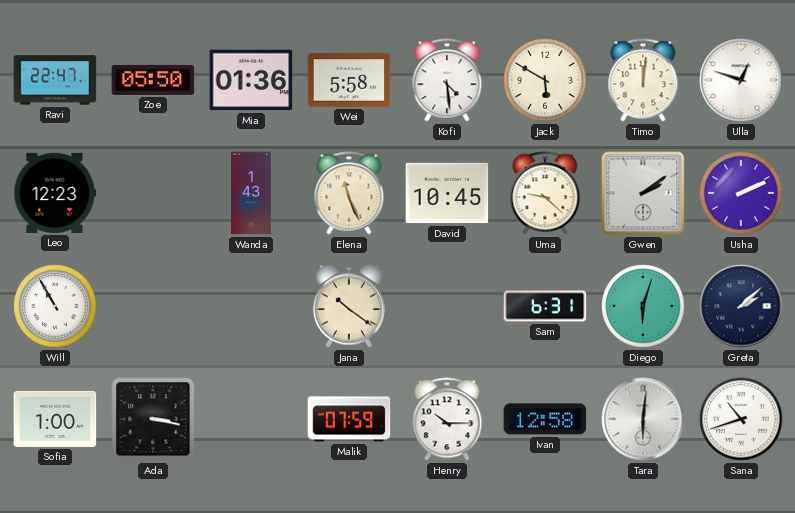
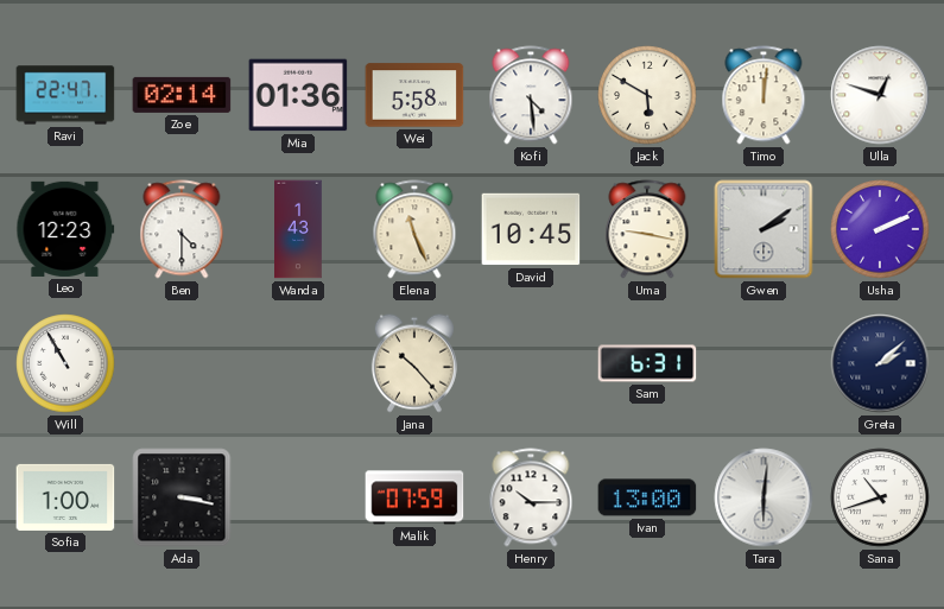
Zoe: 05:50 -> 02:14
Ben: none -> 4:30
Uma: 9:22 -> 9:17
Jana: 10:21 -> 10:23
Diego: 6:03 -> none
Ivan: 12:58 -> 13:00
